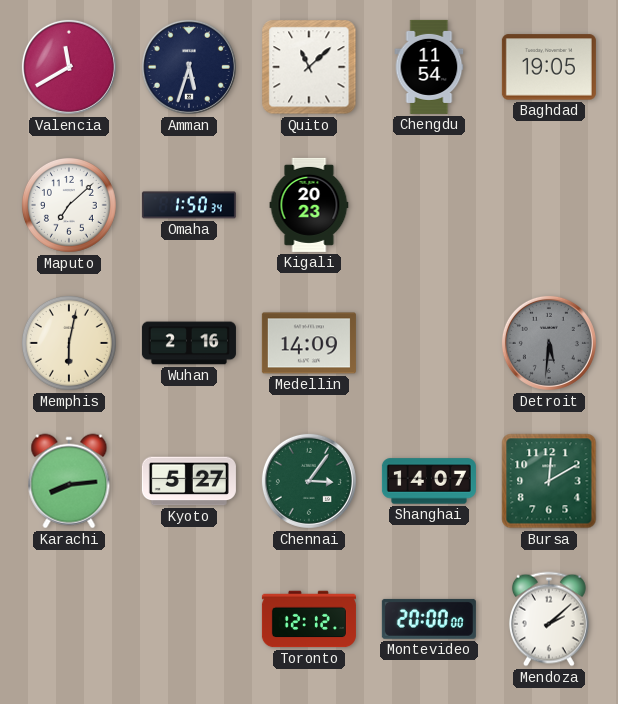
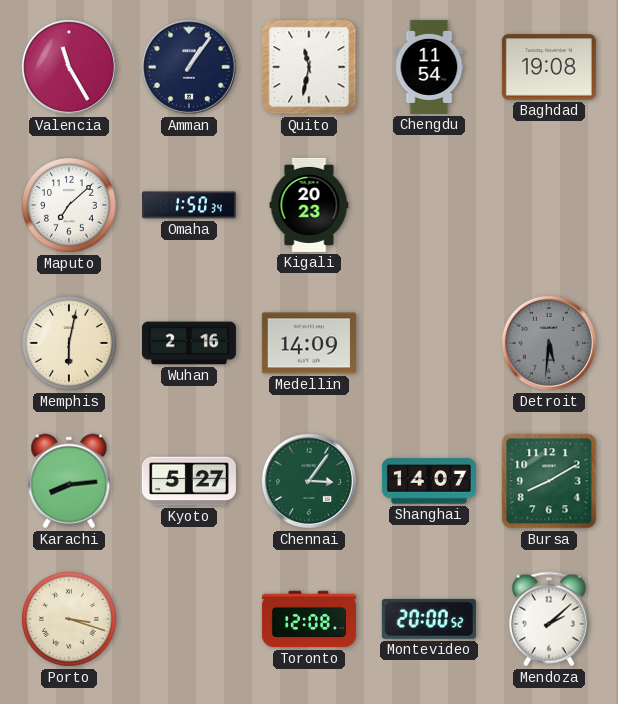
Valencia: 11:40 -> 11:25
Amman: 5:33 -> 1:06
Quito: 11:08 -> 11:32
Baghdad: 19:05 -> 19:08
Bursa: 12:10 -> 8:10
Porto: none -> 3:18
Toronto: 12:12 -> 12:08
Montevideo: 20:00:00 -> 20:00:52
